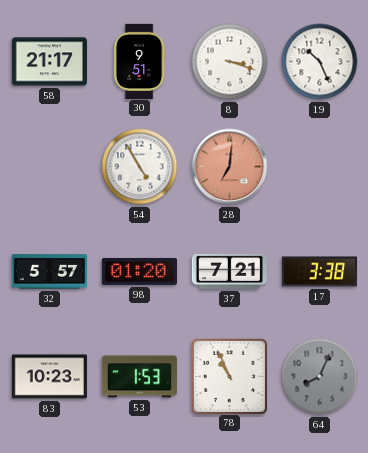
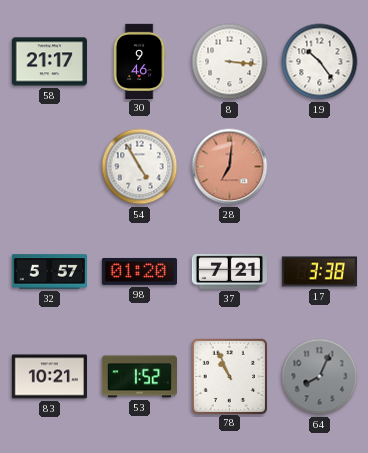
30: 9:51 -> 9:46
8: 3:18 -> 3:16
19: 10:26 -> 10:24
83: 10:23 -> 10:21
53: 1:53 -> 1:52
